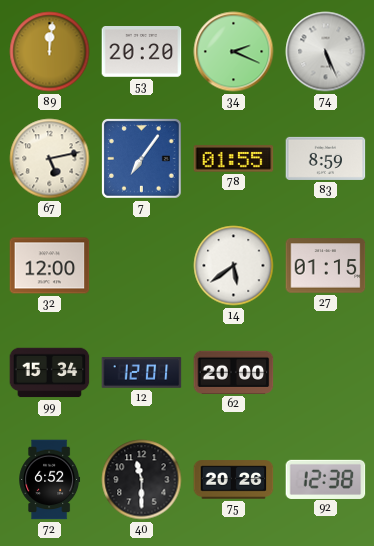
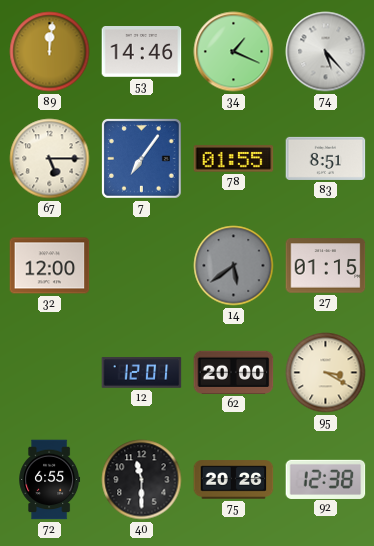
53: 20:20 -> 14:46
34: 2:19 -> 1:19
74: 5:26 -> 5:23
67: 5:13 -> 5:15
83: 8:59 -> 8:51
14 dial: white -> grey
99: 15:34 -> none
95: none -> 3:20
72: 6:52 -> 6:55
